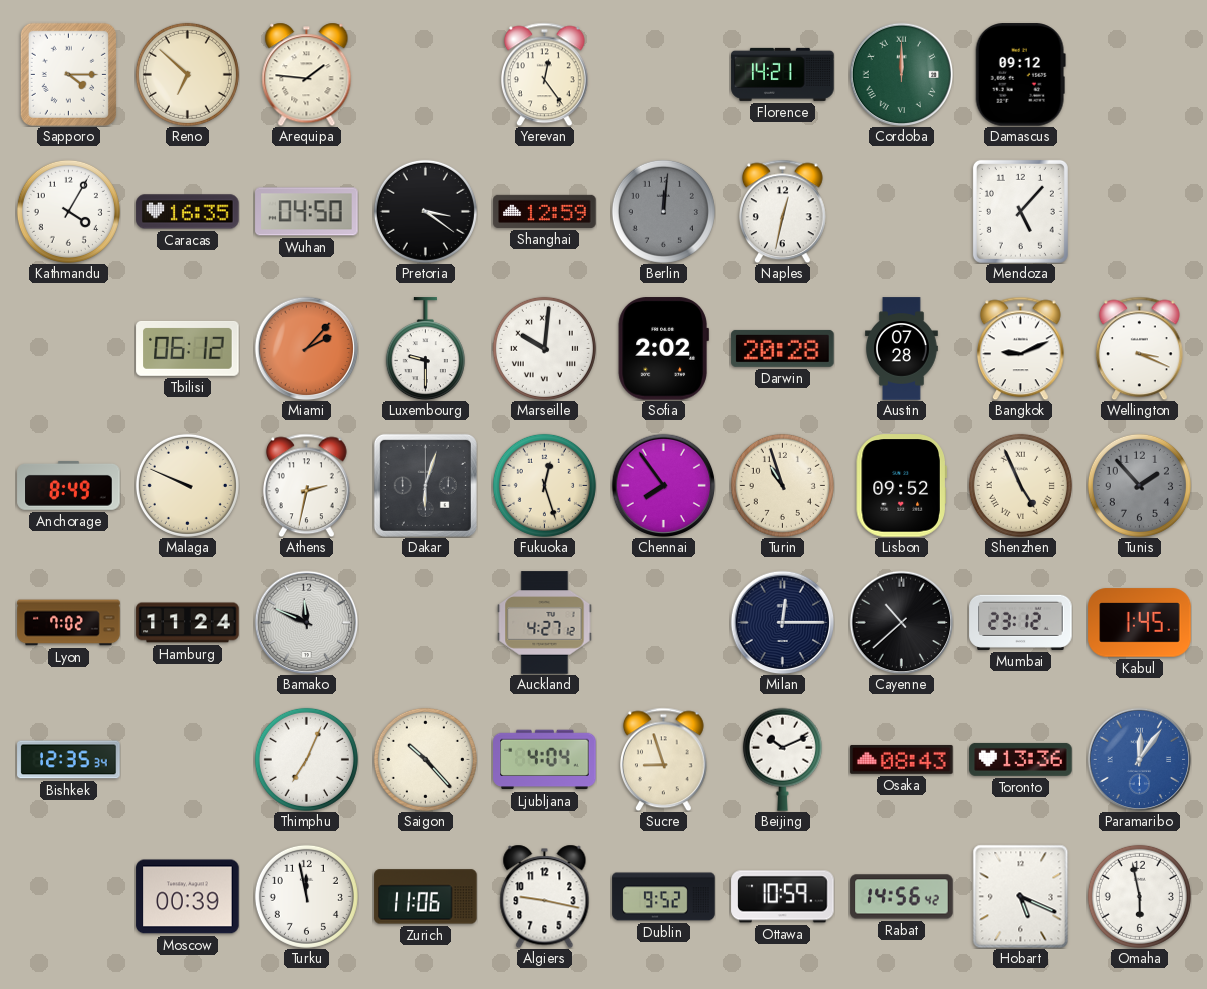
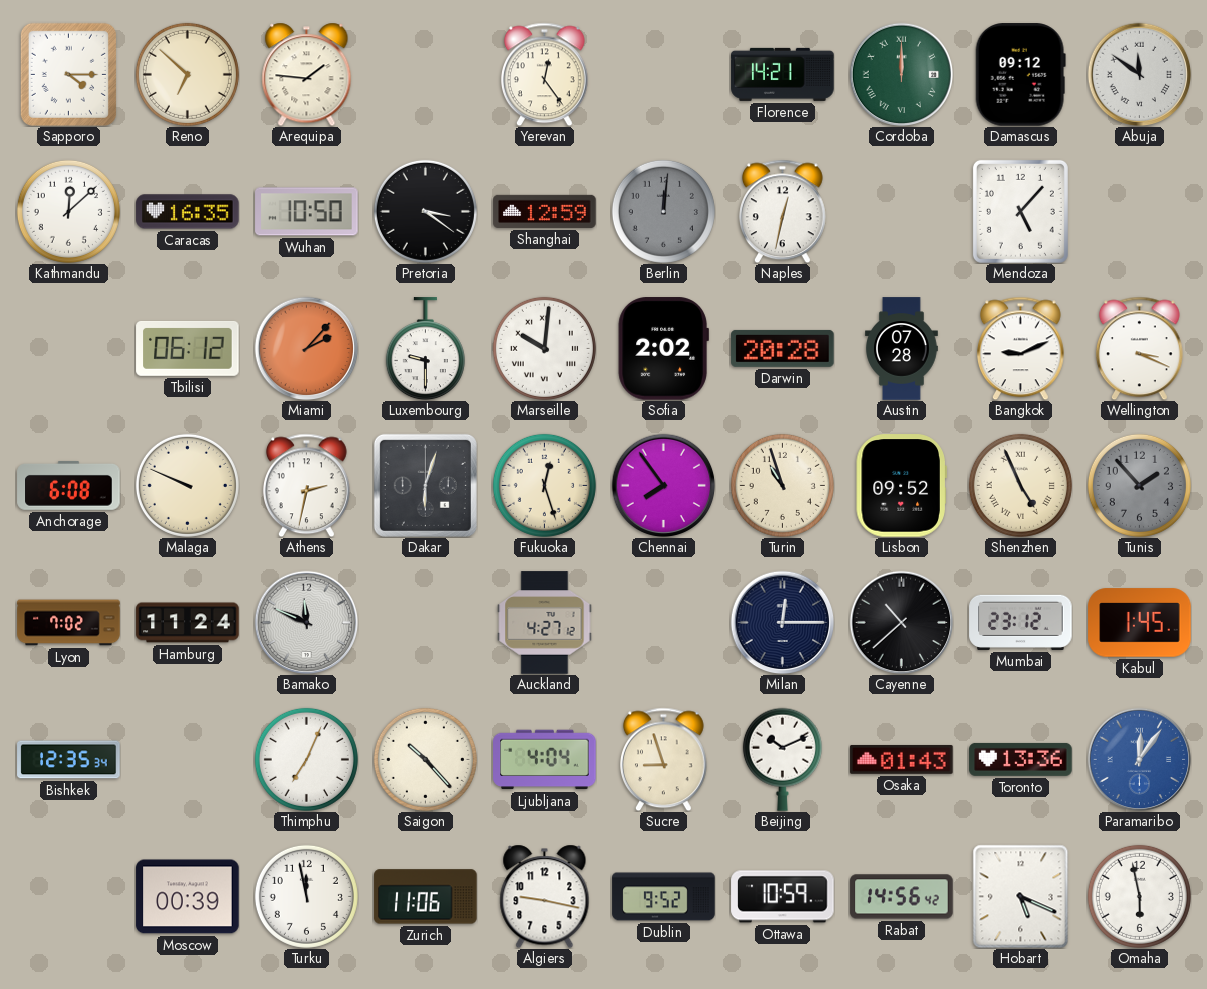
Abuja: none -> 11:51
Kathmandu: 4:05 -> 12:08
Wuhan: 04:50 -> 10:50
Anchorage: 8:49 -> 6:08
Osaka: 08:43 -> 01:43
